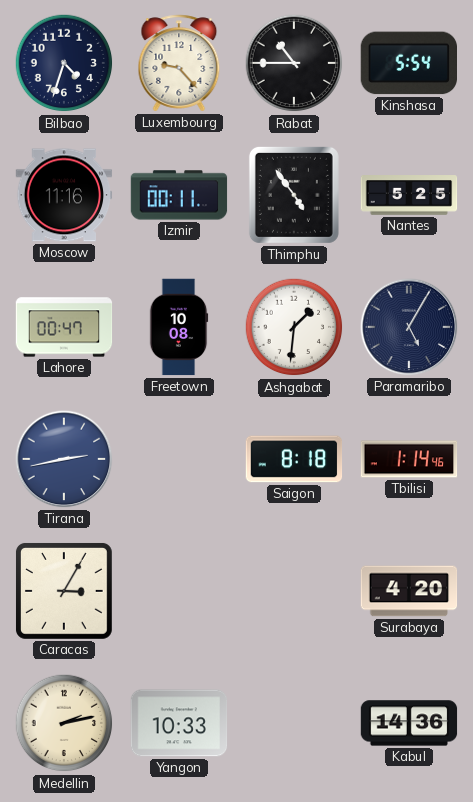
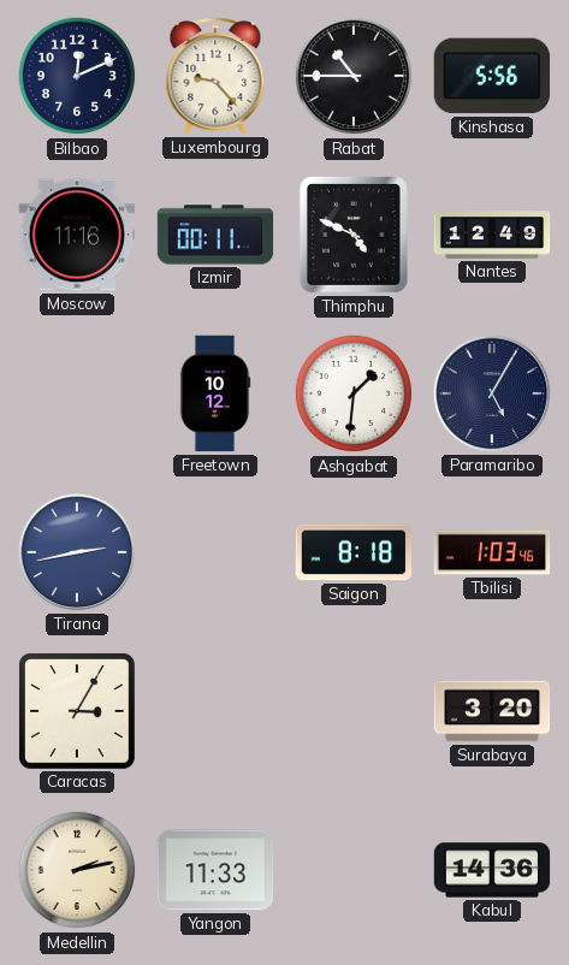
Bilbao: 4:33 -> 12:11
Kinshasa: 5:54 -> 5:56
Thimphu: 4:54 -> 4:49
Nantes: 5:25 -> 12:49
Lahore: 00:47 -> none
Freetown: 10:08 -> 10:12
Tbilisi: 1:14 -> 1:03
Surabaya: 4:20 -> 3:20
Yangon: 10:33 -> 11:33
